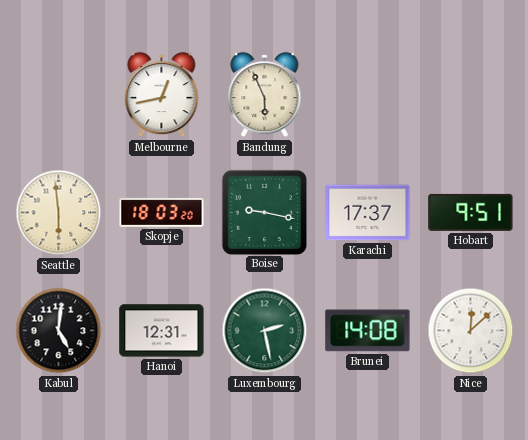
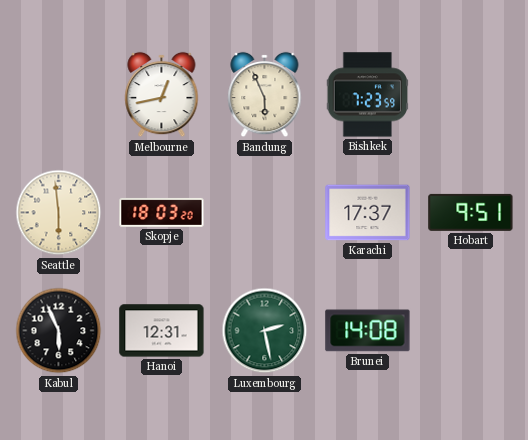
Bishkek: none -> 7:23
Boise: 9:17 -> none
Kabul: 5:01 -> 5:56
Nice: 12:08 -> none
